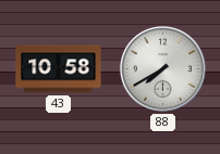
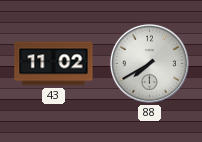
43: 10:58 -> 11:02
